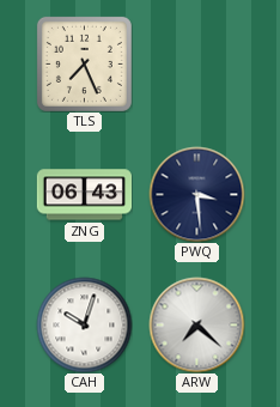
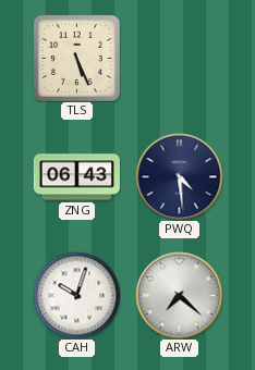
TLS: 7:26 -> 5:26
PWQ: 3:29 -> 4:29
